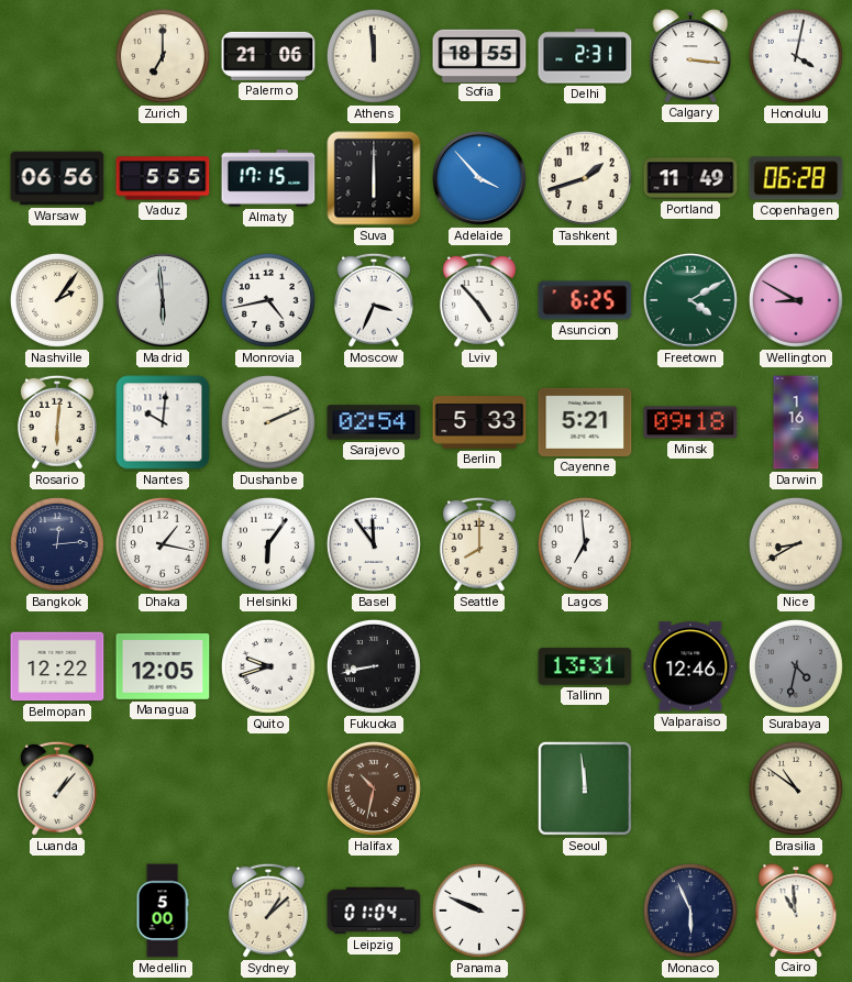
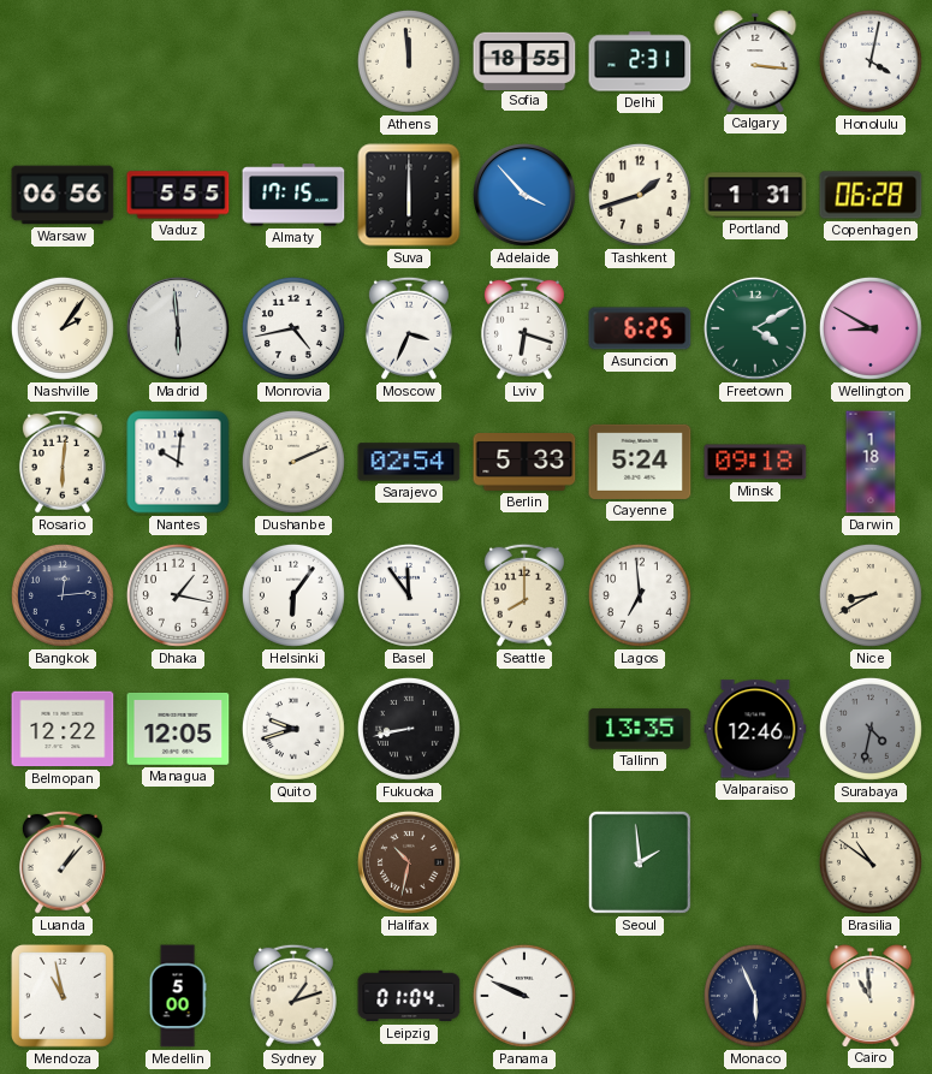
Zurich: 7:00 -> none
Palermo: 21:06 -> none
Portland: 11:49 -> 1:31
Lviv: 4:53 -> 6:18
Cayenne: 5:21 -> 5:24
Darwin: 1:16 -> 1:18
Tallinn: 13:31 -> 13:35
Seoul: 11:59 -> 1:59
Mendoza: none -> 10:58
Sydney: 1:08 -> 1:12
